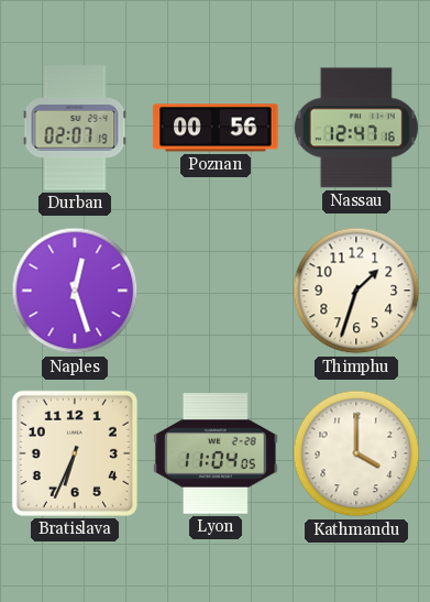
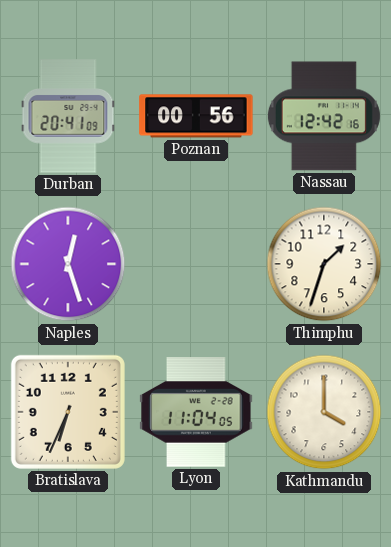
Durban: 02:07 -> 20:41
Nassau: 12:47 -> 12:42
